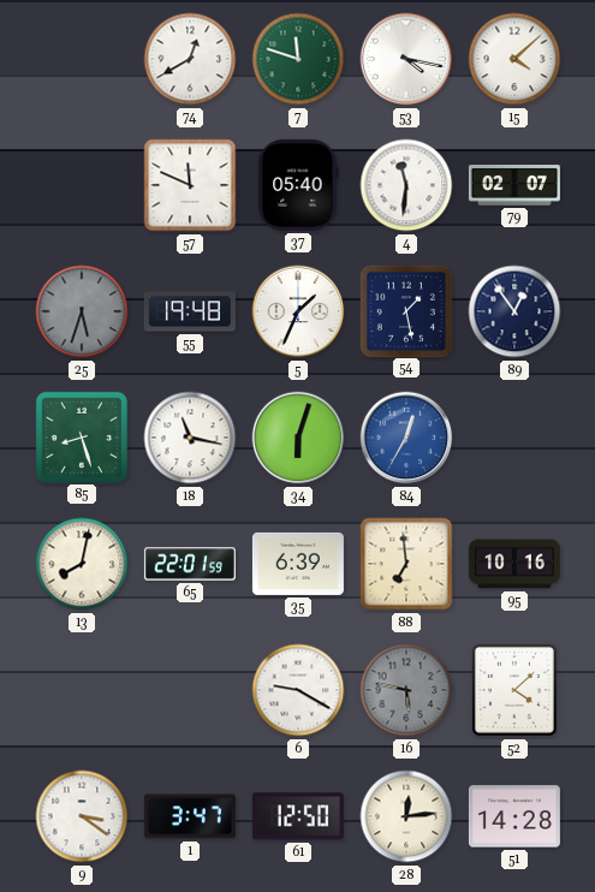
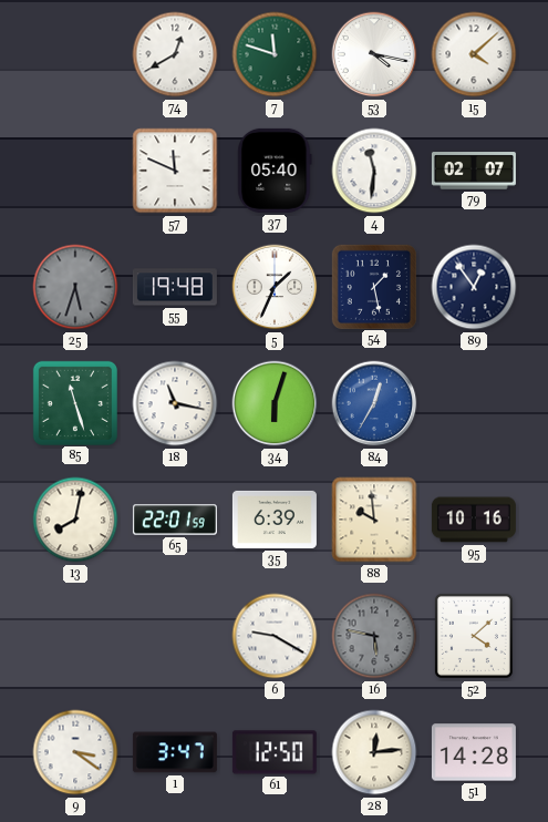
85: 8:27 -> 11:27
88: 6:59 -> 9:59
